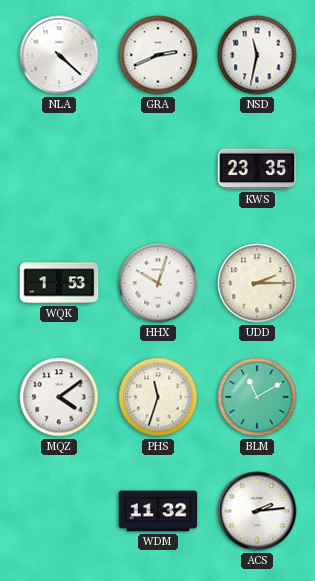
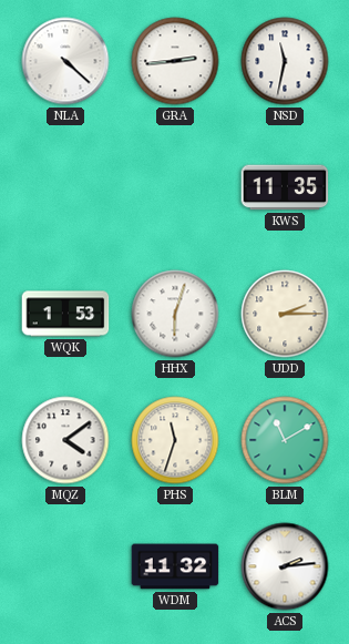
GRA: 2:41 -> 2:44
KWS: 23:35 -> 11:35
HHX: 10:03 -> 6:03
